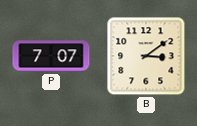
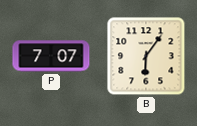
B: 3:09 -> 6:06
